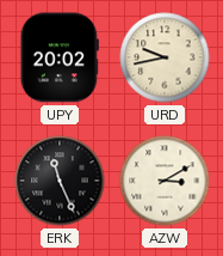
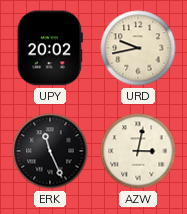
AZW: 3:10 -> 3:02
